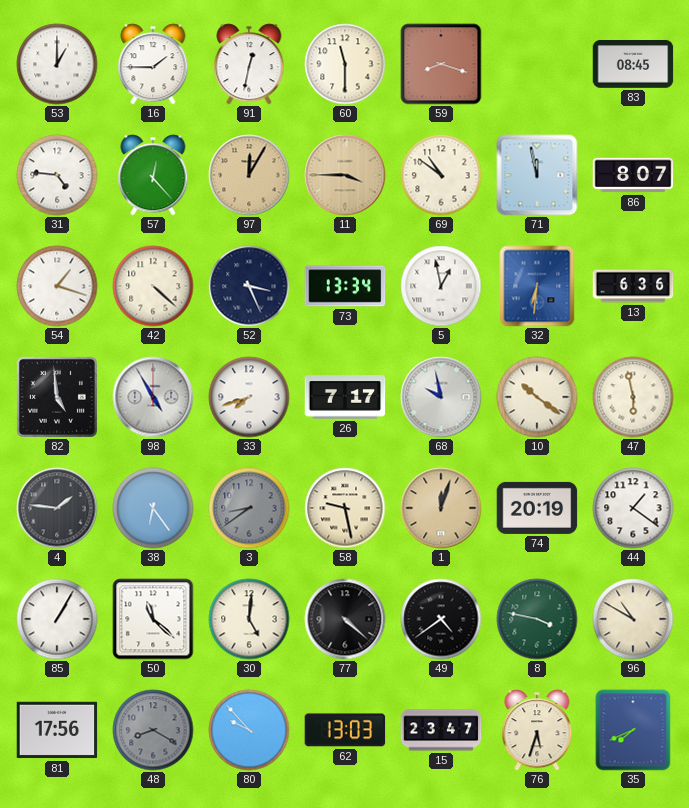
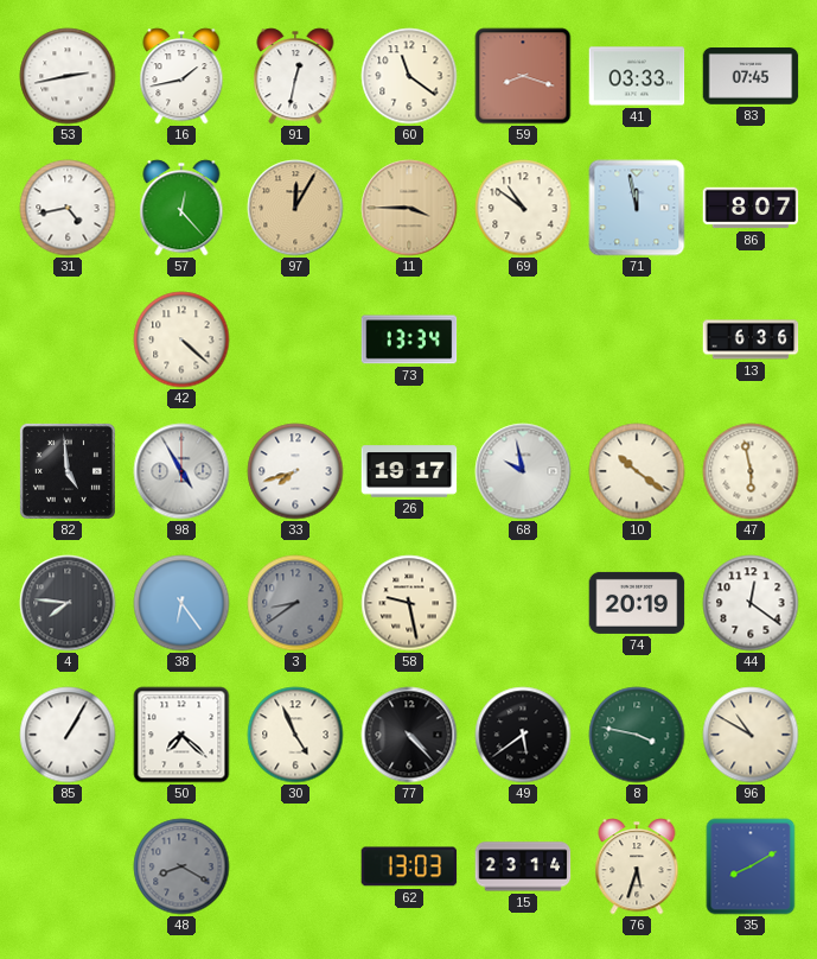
53: 1:00 -> 2:43
16: 1:45 -> 1:43
60: 11:30 -> 11:21
41: none -> 03:33
83: 08:45 -> 07:45
31: 4:46 -> 4:43
54: 1:18 -> none
52: 3:26 -> none
5: 12:58 -> none
32: 6:31 -> none
26: 7:17 -> 19:17
4: 1:46 -> 7:46
1: 12:03 -> none
44: 1:21 -> 12:21
50: 11:22 -> 7:22
30: 5:01 -> 4:56
77: 4:22 -> 4:23
49: 4:39 -> 5:39
81: 17:56 -> none
80: 9:53 -> none
15: 23:47 -> 23:14
35: 7:41 -> 8:10
